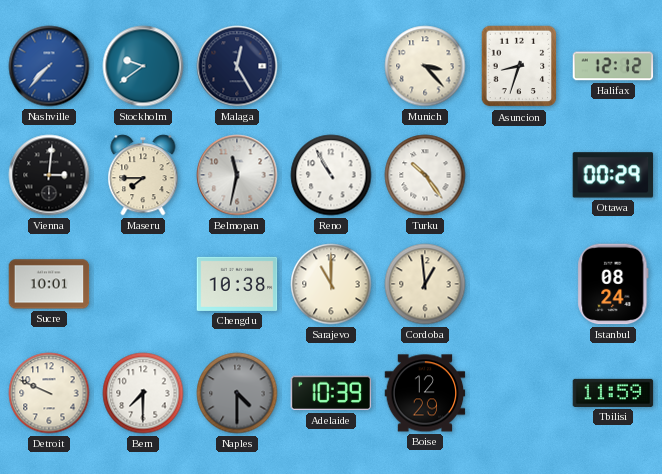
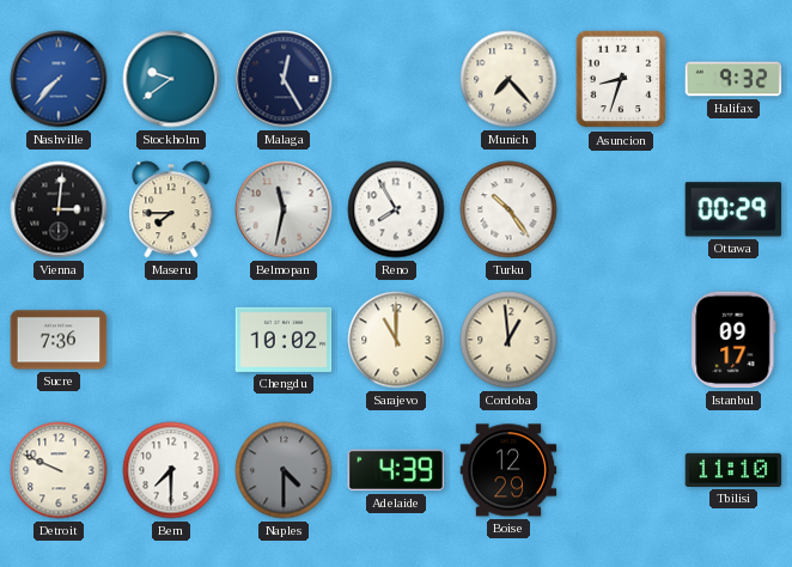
Munich: 3:23 -> 7:23
Halifax: 12:12 -> 9:32
Reno: 10:55 -> 7:55
Sucre: 10:01 -> 7:36
Chengdu: 10:38 -> 10:02
Istanbul: 08:24 -> 09:17
Adelaide: 10:39 -> 4:39
Tbilisi: 11:59 -> 11:10
